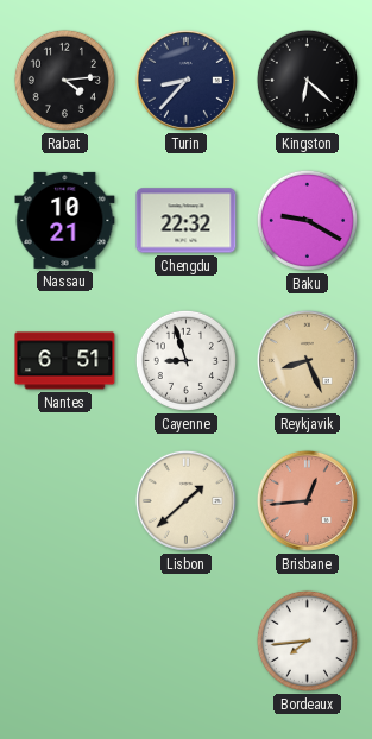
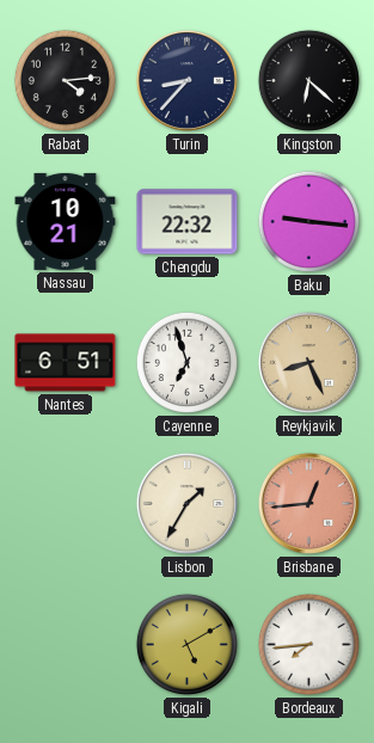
Baku: 9:20 -> 9:16
Cayenne: 8:57 -> 6:57
Lisbon: 1:38 -> 1:35
Kigali: none -> 5:10
